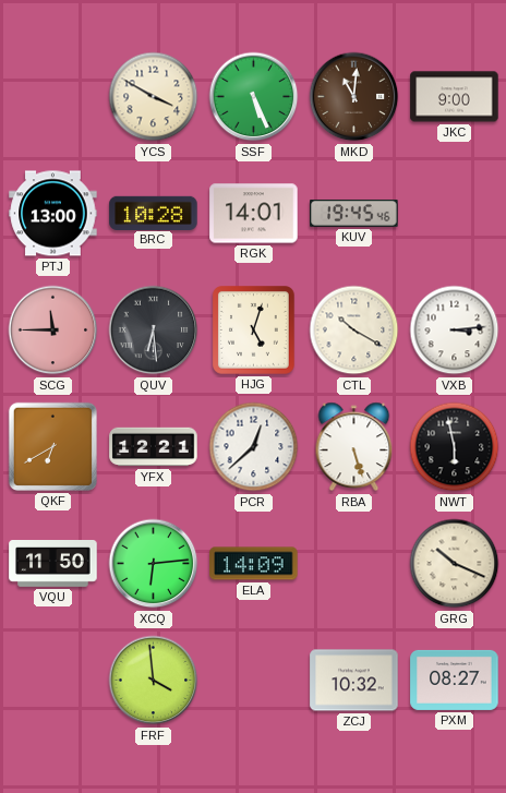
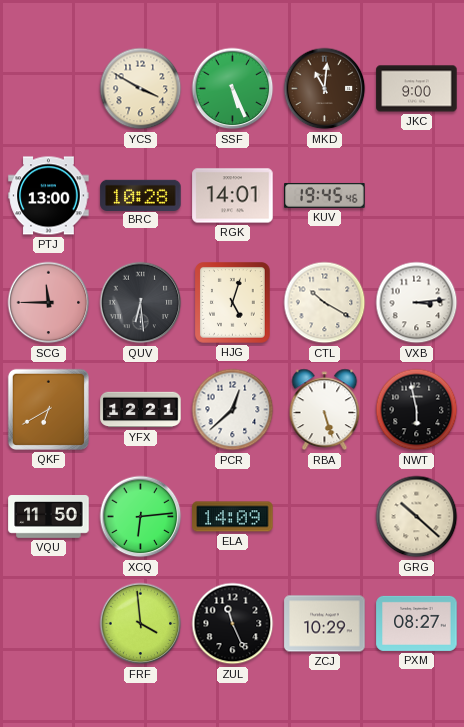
GRG: 10:19 -> 10:22
ZUL: none -> 11:26
ZCJ: 10:32 -> 10:29
